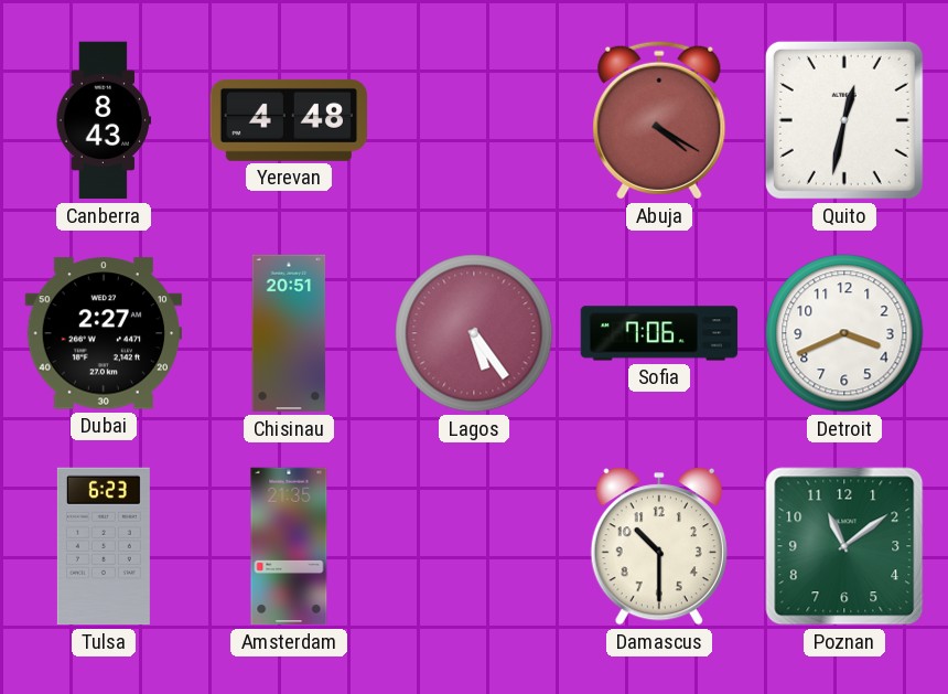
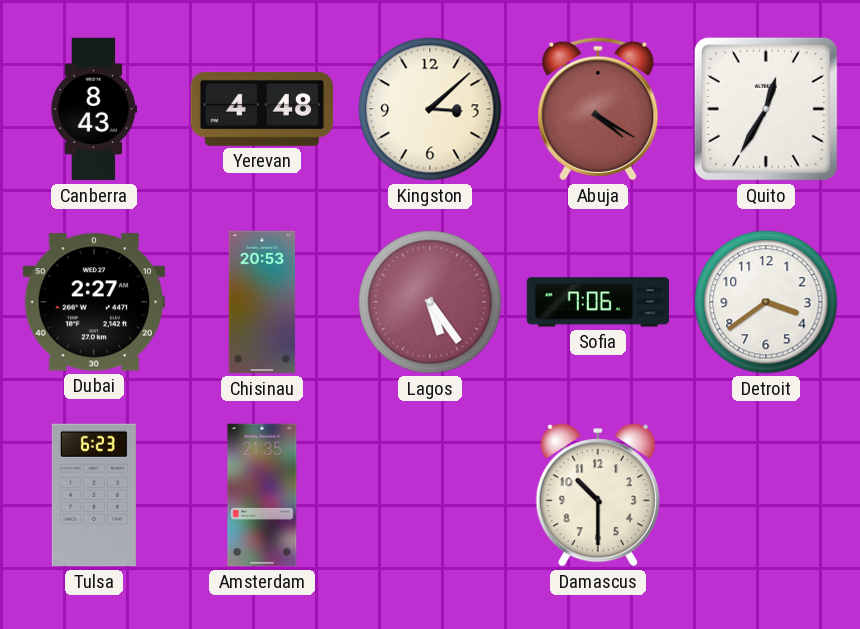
Kingston: none -> 3:08
Quito: 12:32 -> 12:35
Chisinau: 20:51 -> 20:53
Detroit: 3:41 -> 3:39
Poznan: 11:09 -> none
